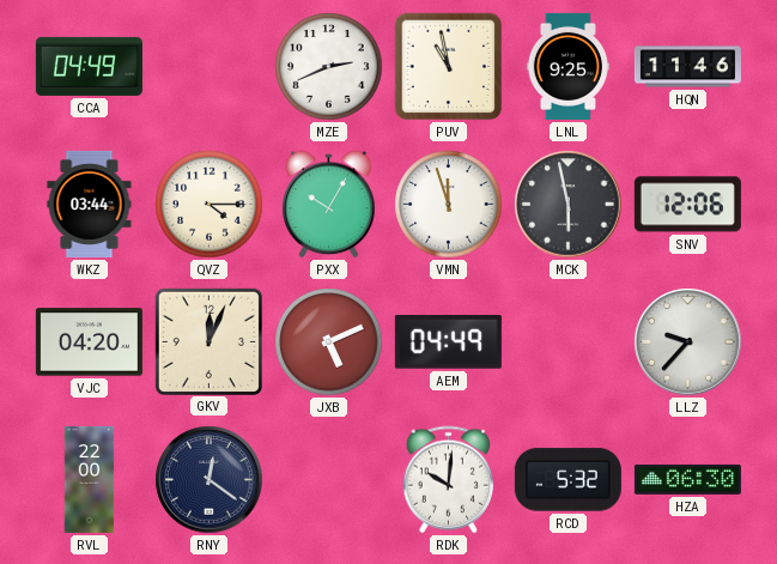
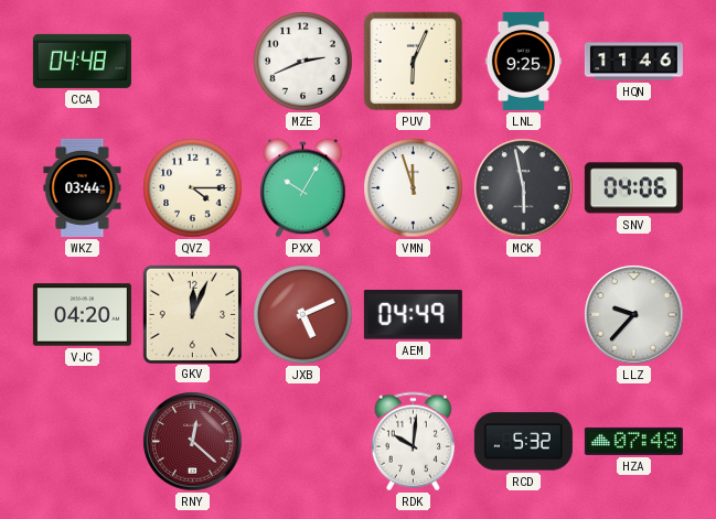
CCA: 04:49 -> 04:48
PUV: 10:58 -> 6:04
SNV: 12:06 -> 04:06
RVL: 22:00 -> none
RNY: 12:21 -> 12:22
RNY dial: navy -> burgundy
HZA: 06:30 -> 07:48
